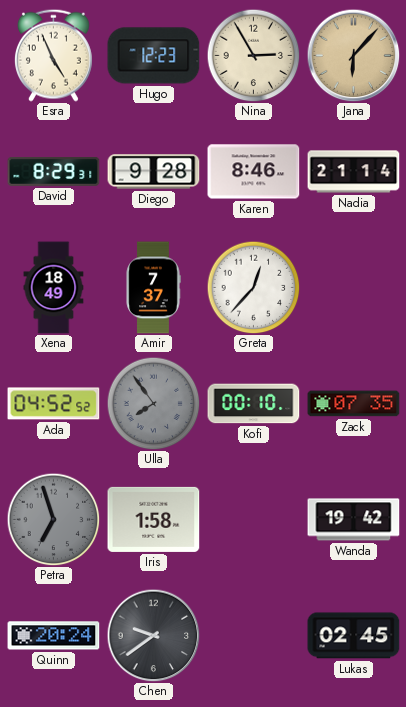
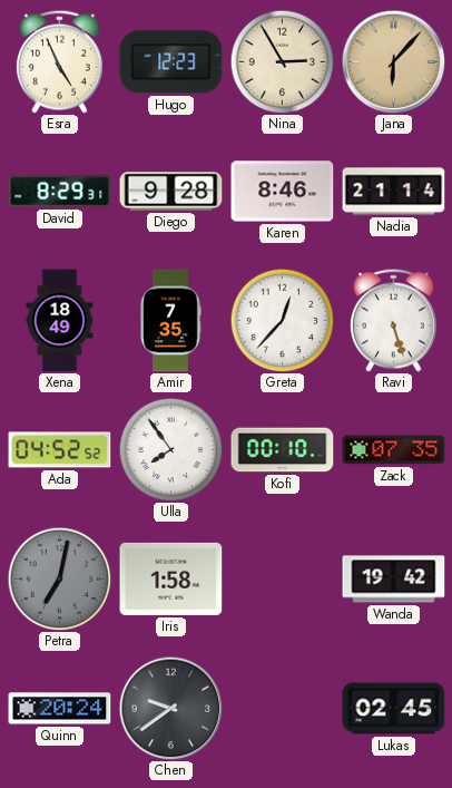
Amir: 7:37 -> 7:35
Ravi: none -> 5:27
Ulla dial: grey -> white
Petra: 6:57 -> 7:02
